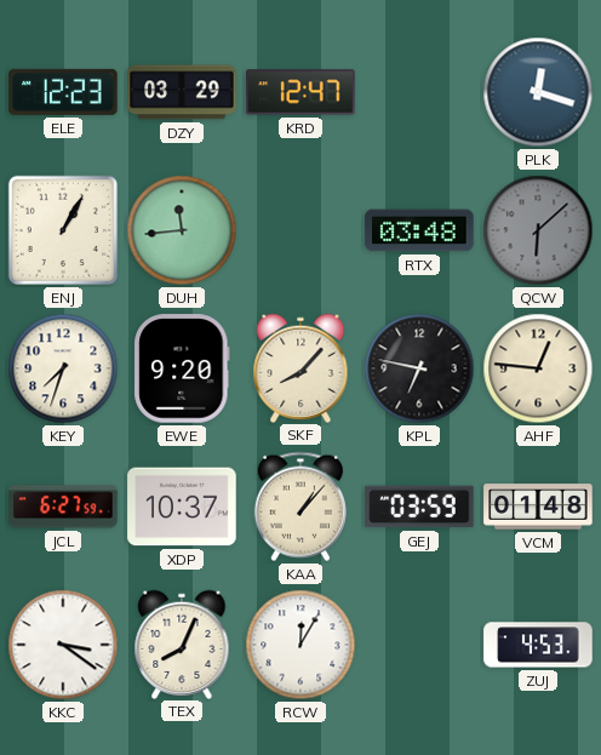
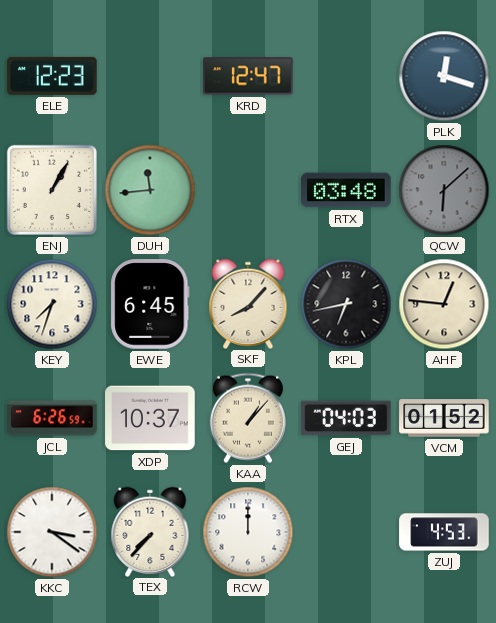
DZY: 03:29 -> none
EWE: 9:20 -> 6:45
KPL: 6:47 -> 6:43
JCL: 6:27 -> 6:26
GEJ: 03:59 -> 04:03
VCM: 01:48 -> 01:52
TEX: 8:04 -> 7:37
RCW: 12:05 -> 12:00
